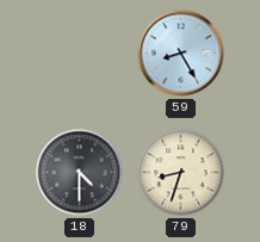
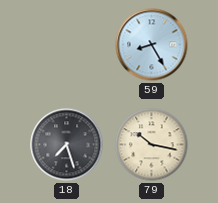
18: 4:30 -> 7:27
79: 8:33 -> 10:17
